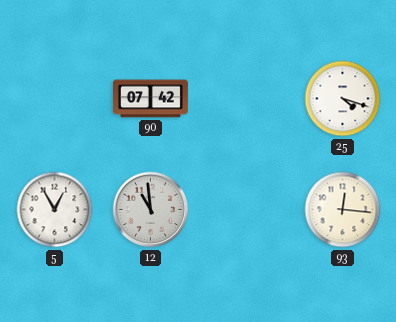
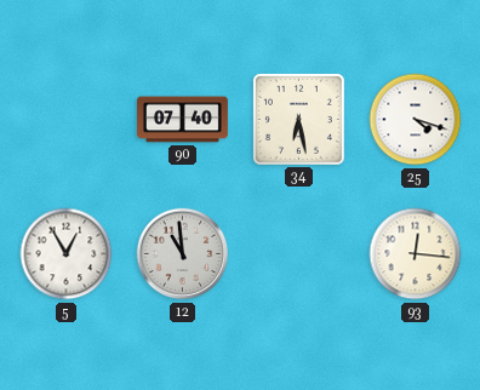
90: 07:42 -> 07:40
34: none -> 6:28
